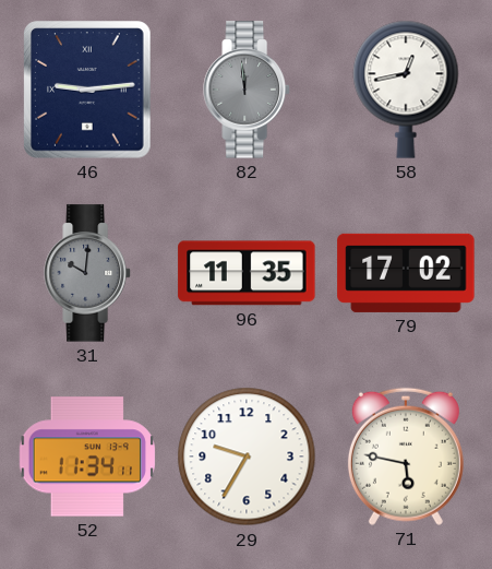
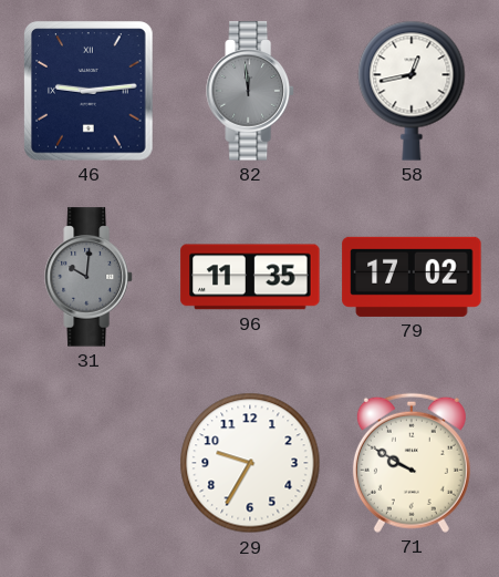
52: 11:34 -> none
71: 5:47 -> 9:50
